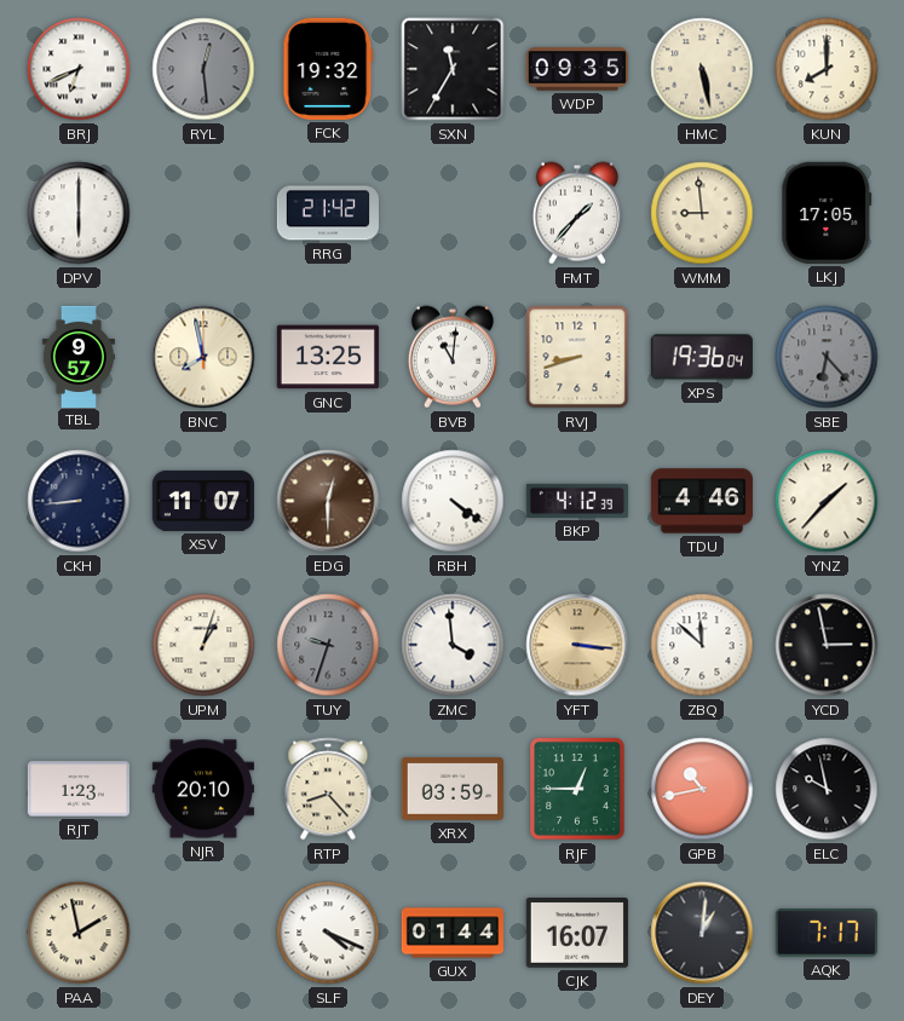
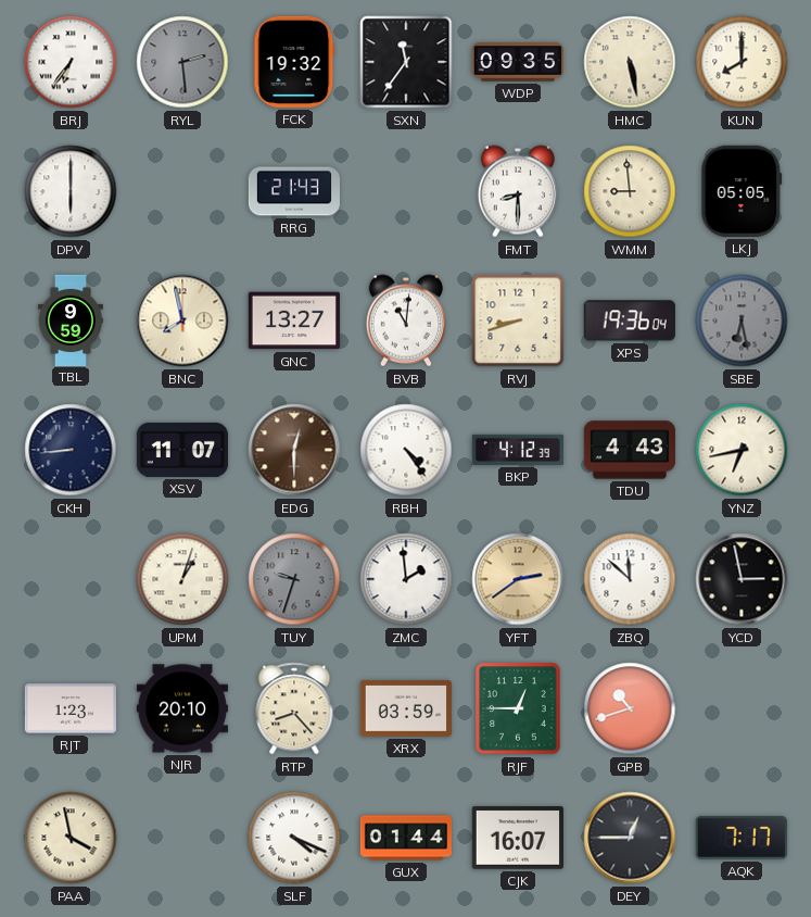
BRJ: 6:41 -> 6:36
RYL: 12:29 -> 2:29
SXN: 11:35 -> 11:36
RRG: 21:42 -> 21:43
FMT: 1:37 -> 8:30
LKJ: 17:05 -> 05:05
TBL: 9:57 -> 9:59
GNC: 13:25 -> 13:27
SBE: 6:23 -> 6:28
RBH: 4:21 -> 4:24
TDU: 4:46 -> 4:43
YNZ: 1:37 -> 6:43
ZMC: 3:59 -> 1:59
YFT: 3:16 -> 2:39
GPB: 10:43 -> 10:42
ELC: 9:58 -> none
PAA: 1:58 -> 3:58
DEY: 1:01 -> 12:45
